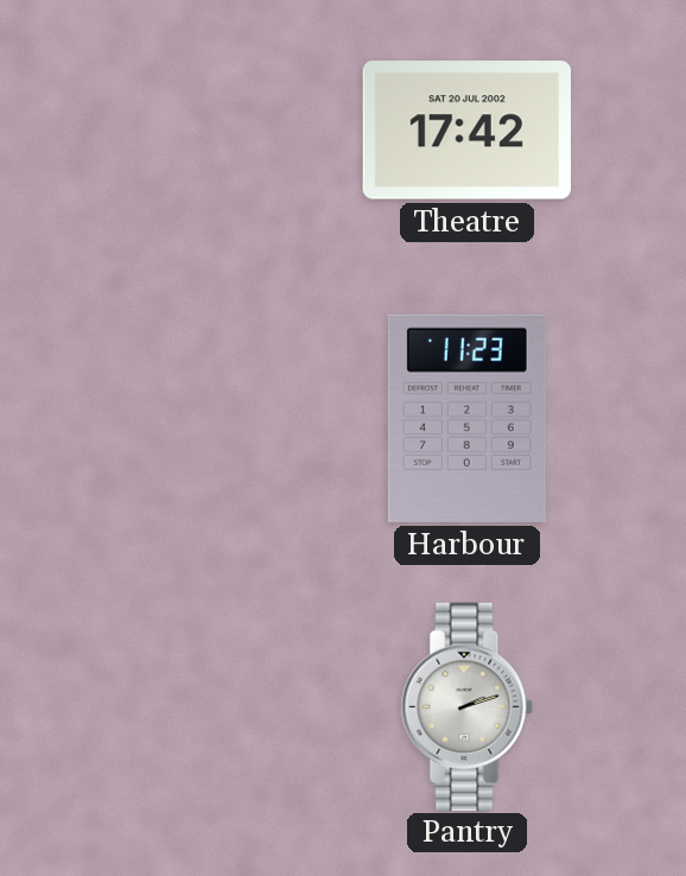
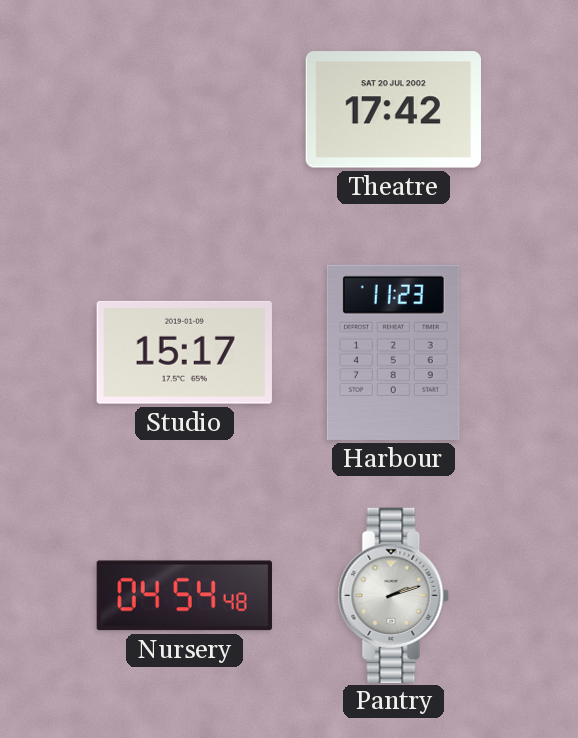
Studio: none -> 15:17
Nursery: none -> 04:54
